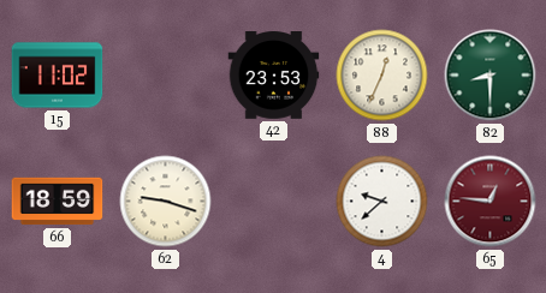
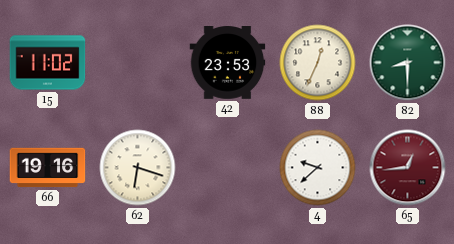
66: 18:59 -> 19:16
62: 9:18 -> 6:18
65: 12:46 -> 12:44
